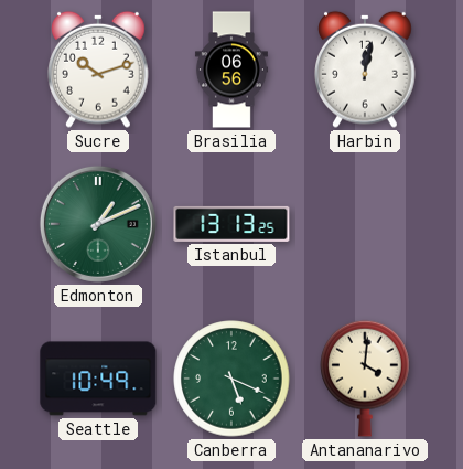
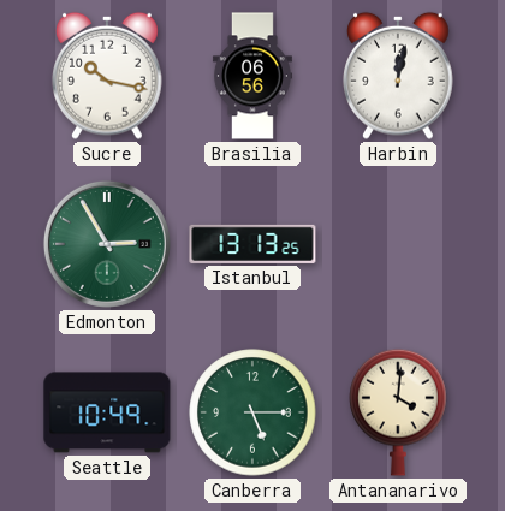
Sucre: 10:12 -> 10:17
Edmonton: 1:11 -> 2:55
Canberra: 5:19 -> 5:15
